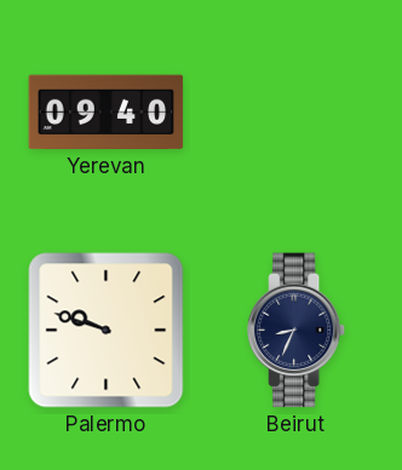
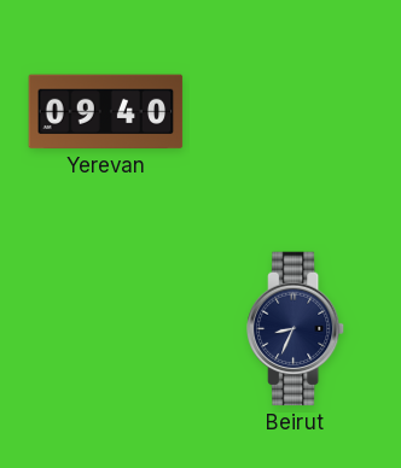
Palermo: 9:48 -> none
